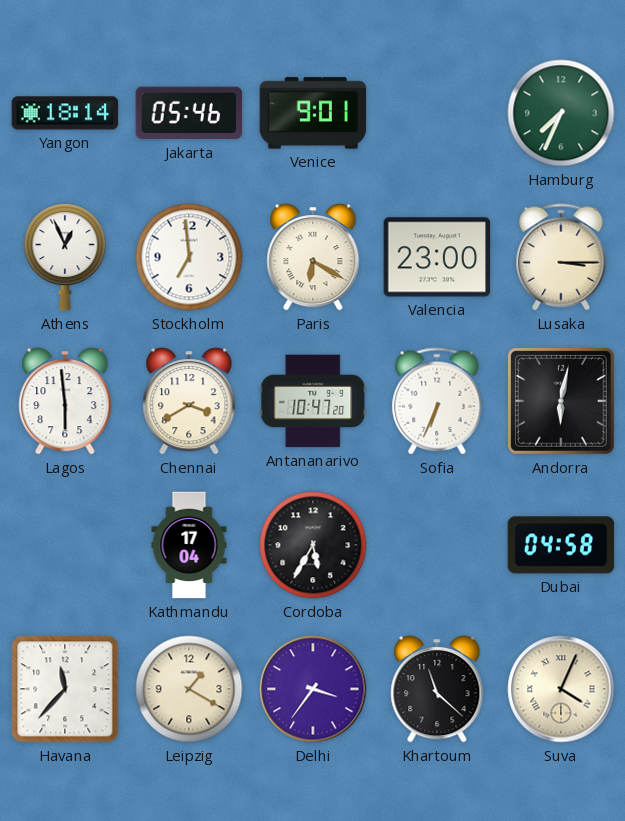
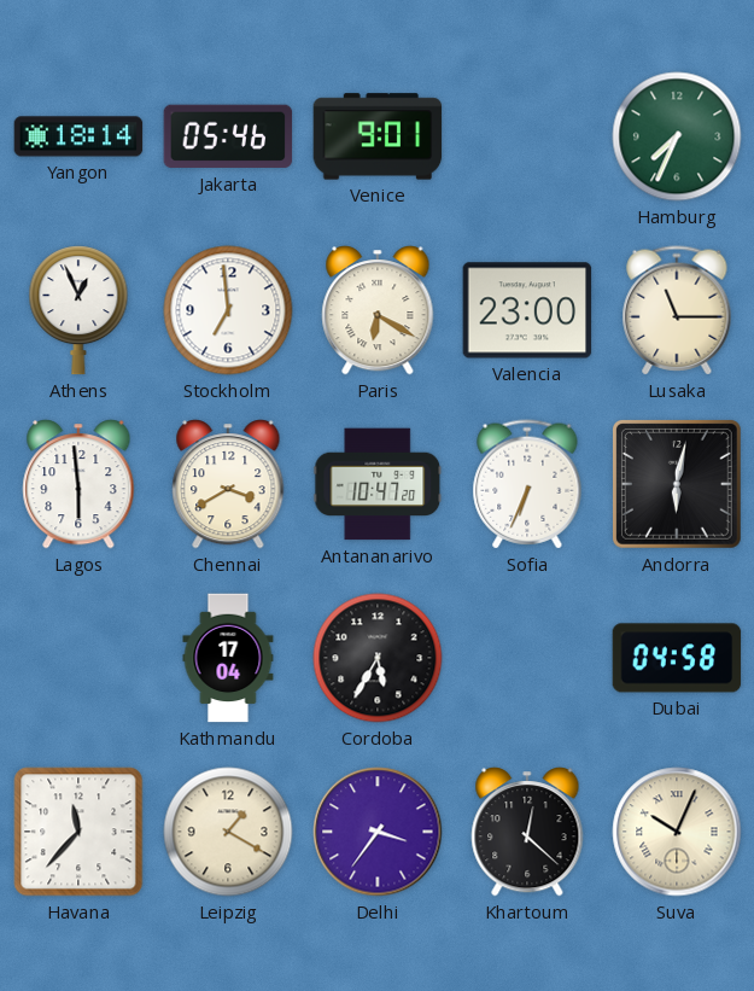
Lusaka: 3:15 -> 11:15
Khartoum: 11:22 -> 12:22
Suva: 4:04 -> 10:04
